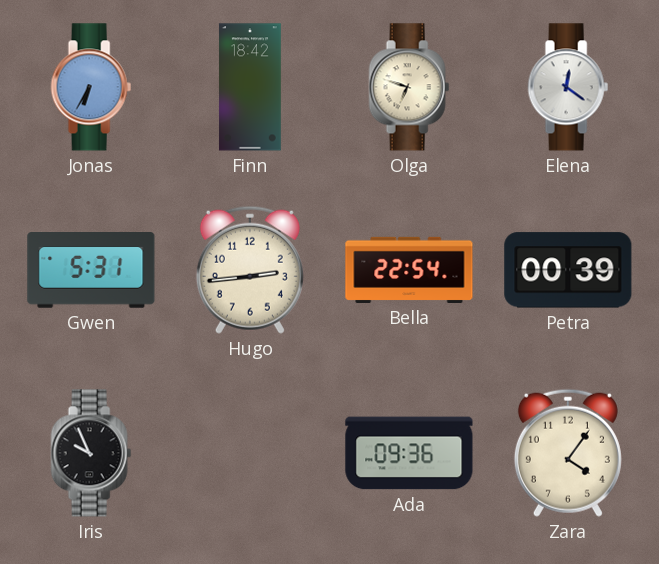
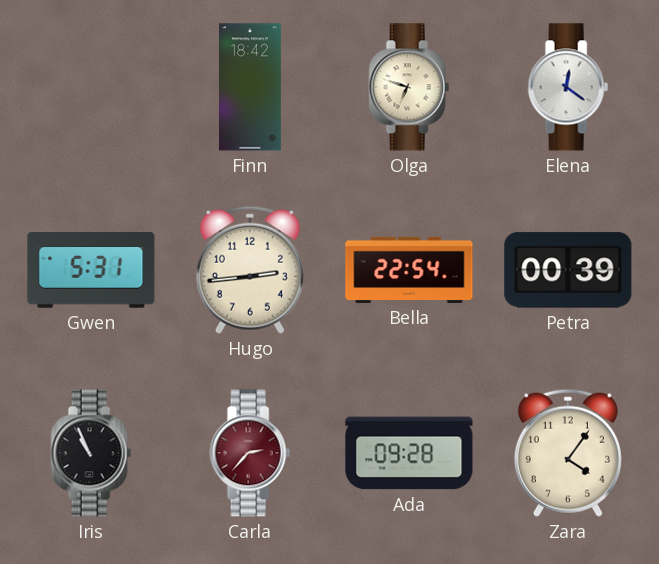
Jonas: 6:35 -> none
Iris: 9:56 -> 10:56
Carla: none -> 2:37
Ada: 09:36 -> 09:28
